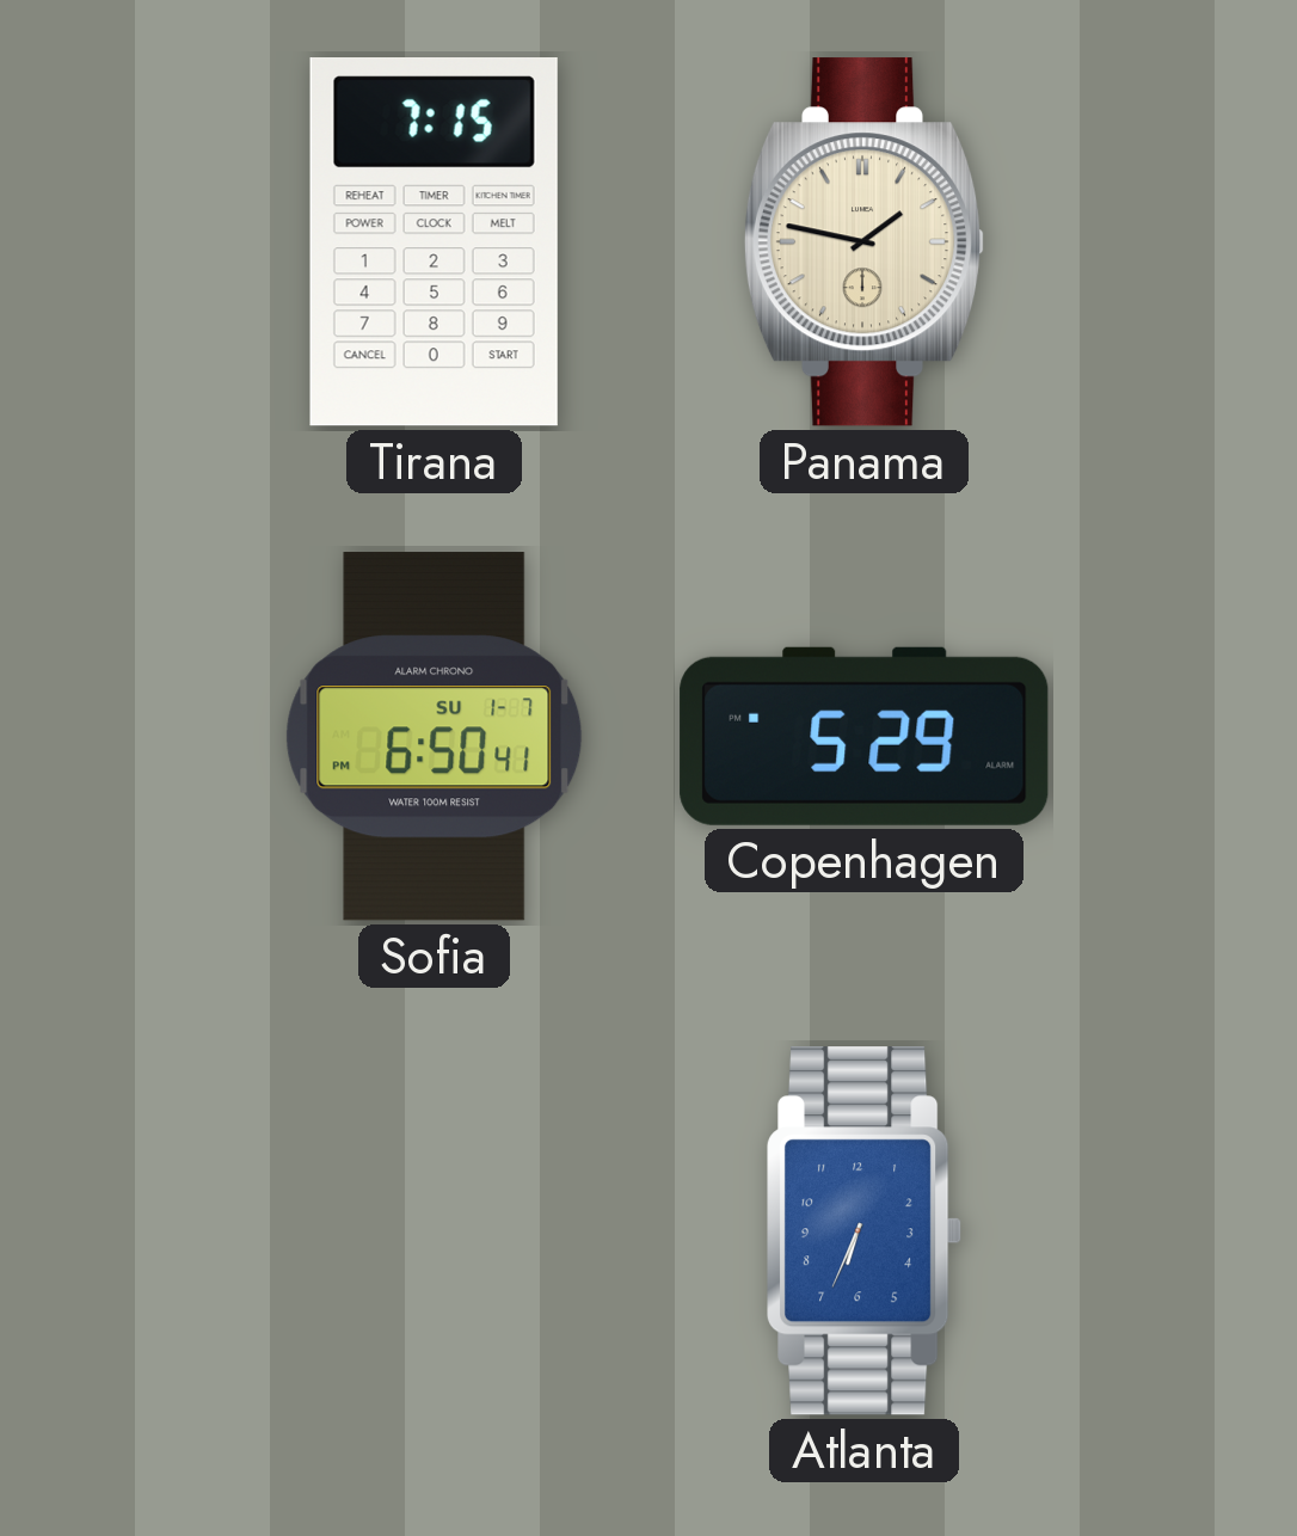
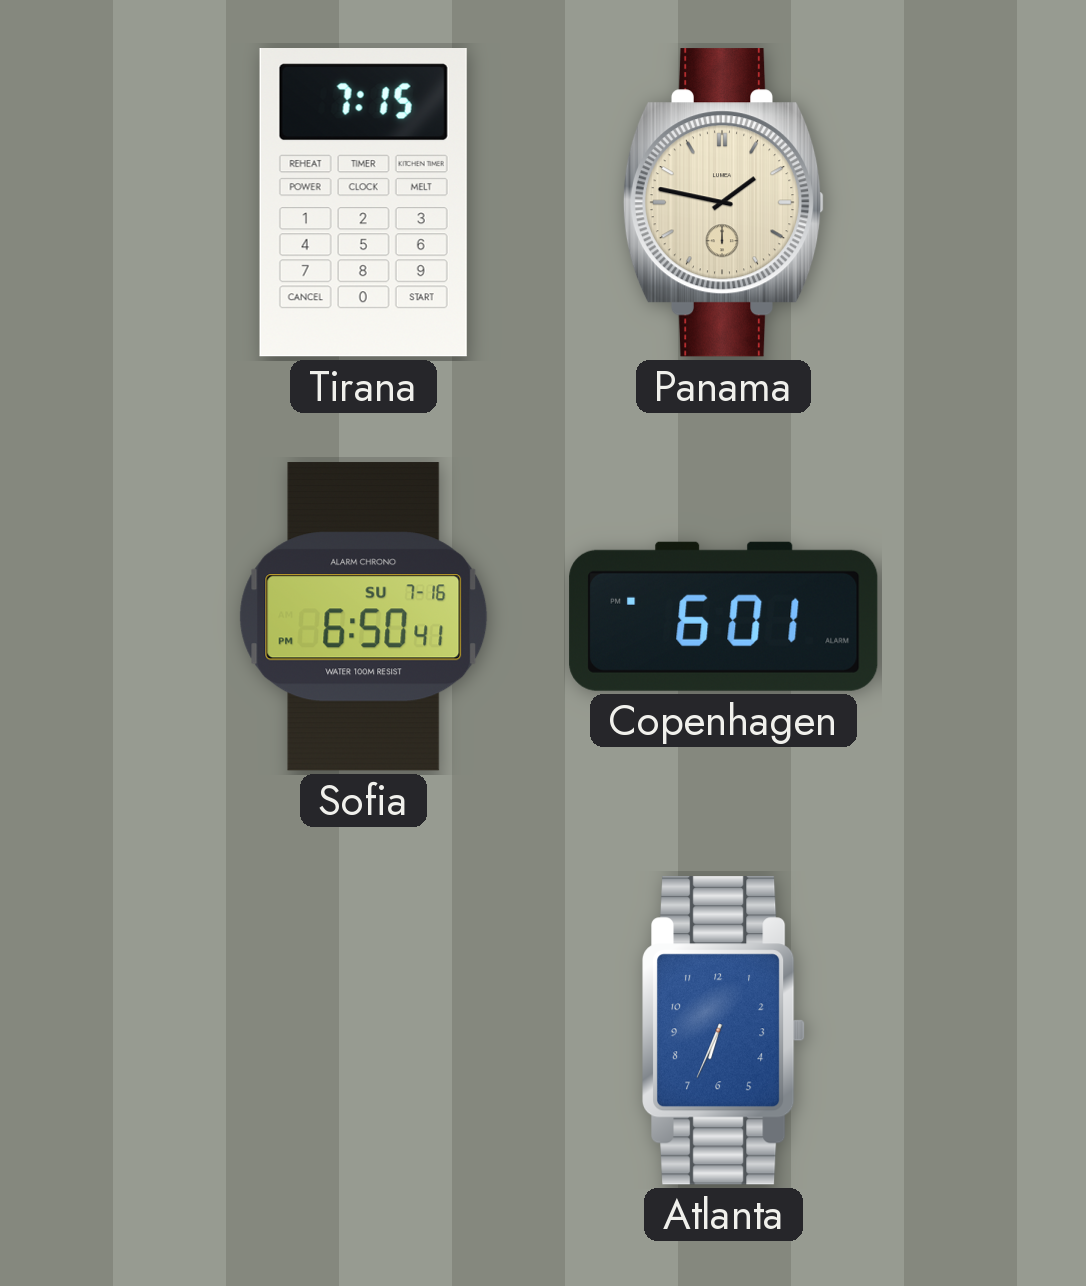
Sofia date: SU 1-7 -> SU 7-16
Copenhagen: 5:29 -> 6:01
